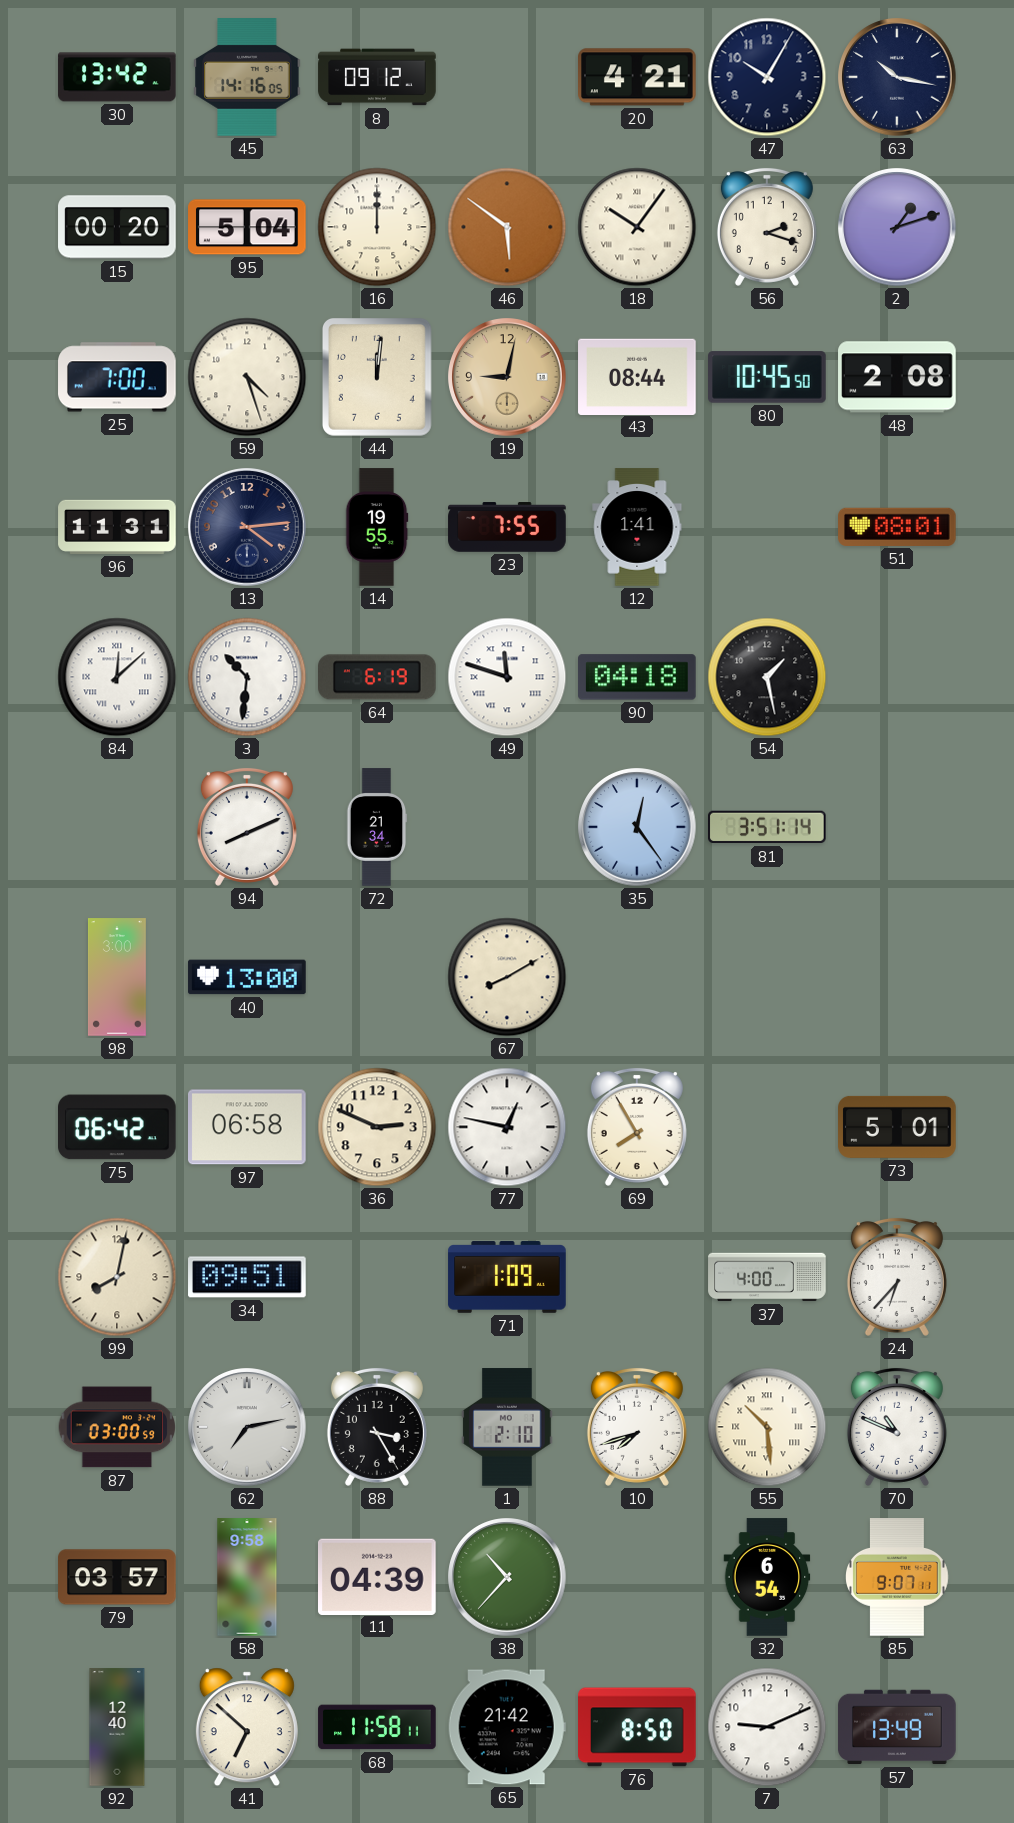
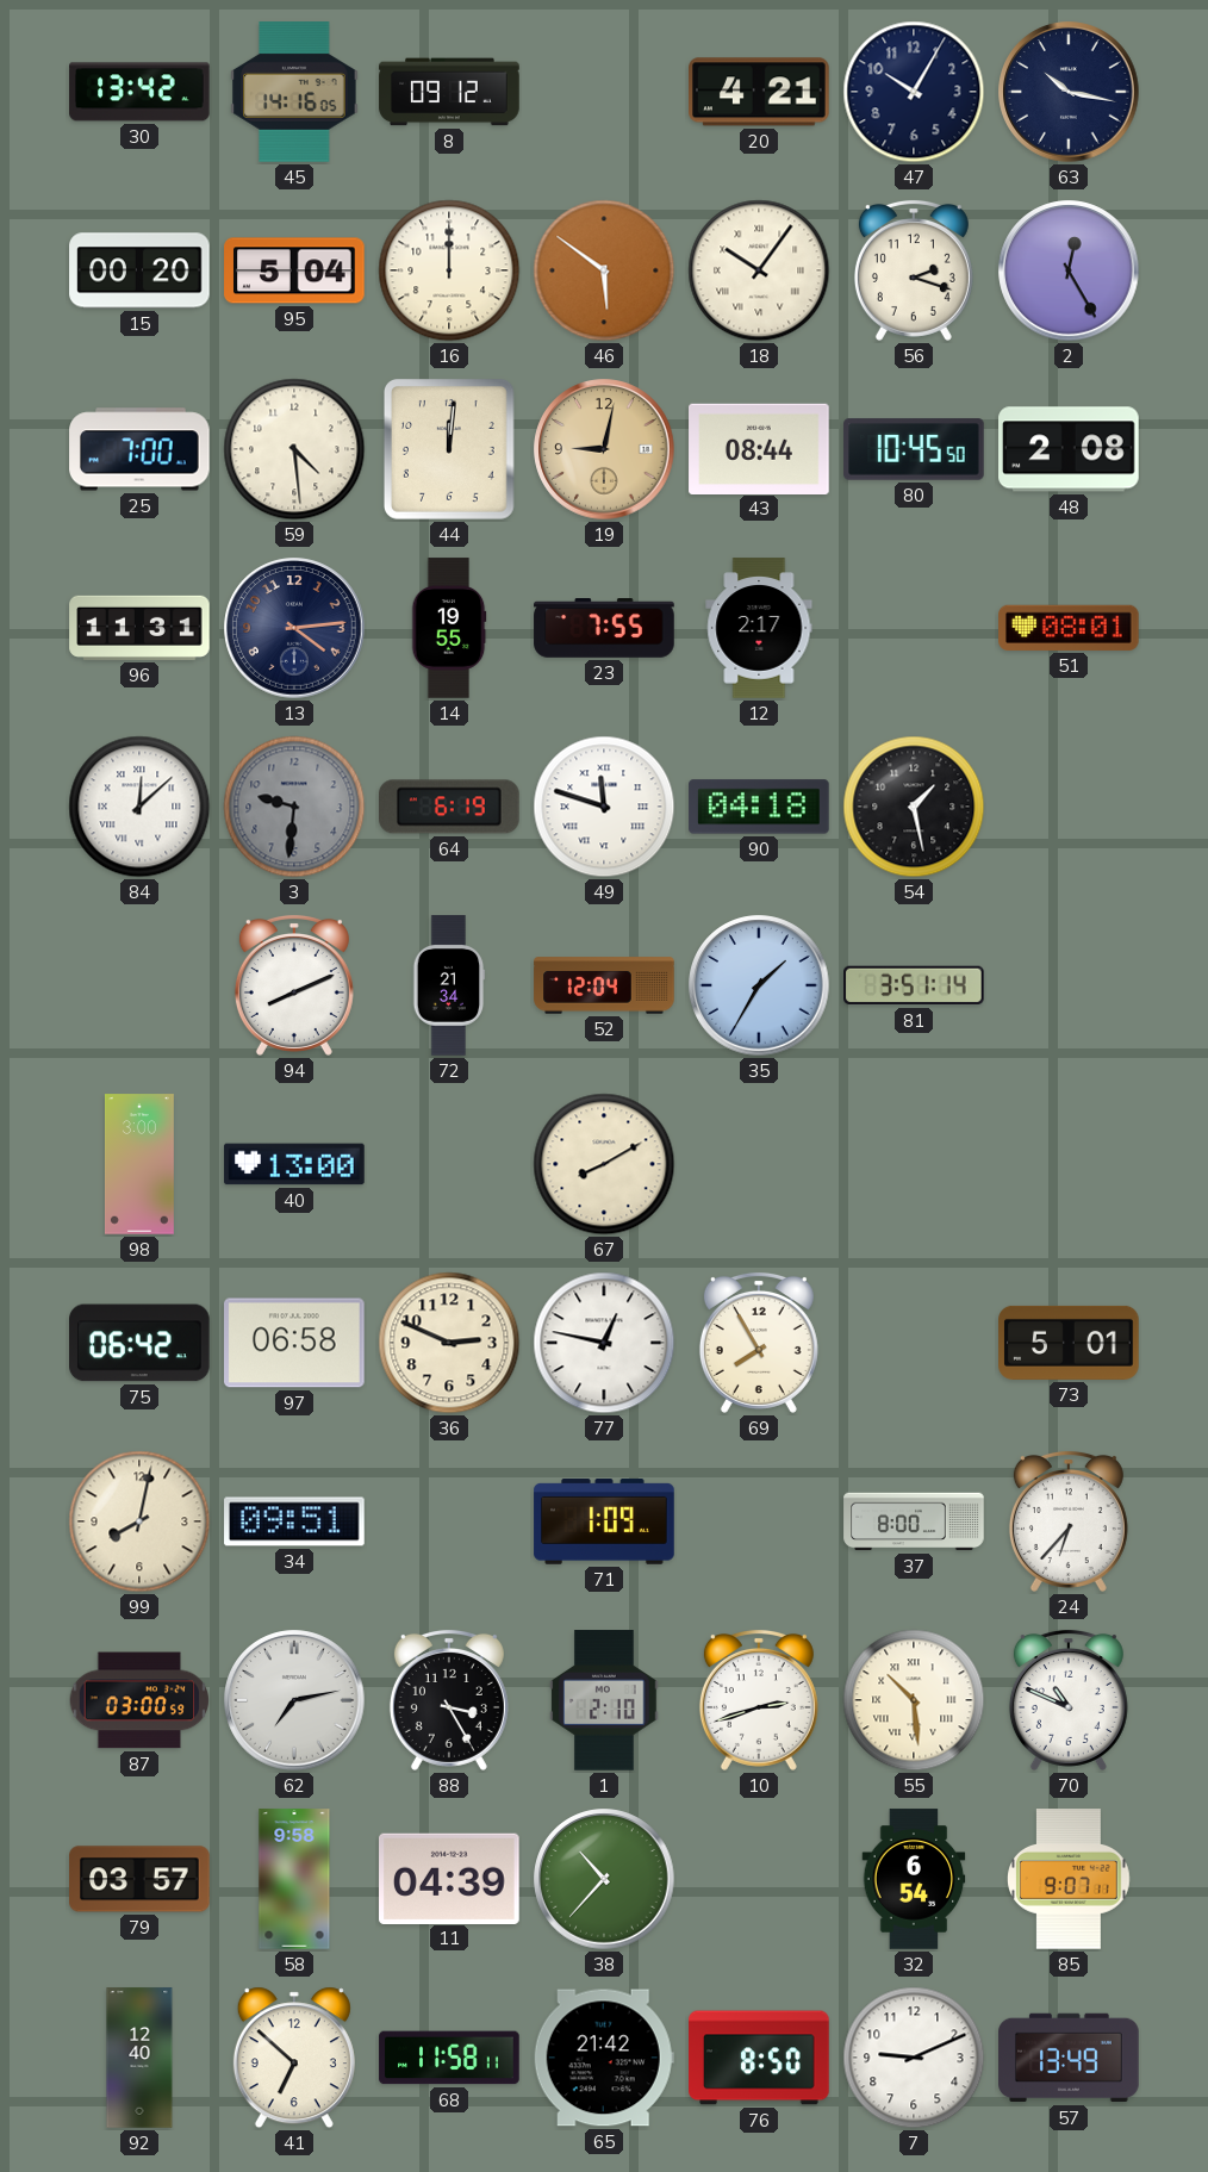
2: 1:12 -> 12:25
59: 4:27 -> 4:29
12: 1:41 -> 2:17
3: 10:31 -> 9:31
3 dial: white -> grey
52: none -> 12:04
35: 12:24 -> 1:35
37: 4:00 -> 8:00
10: 7:42 -> 2:42
